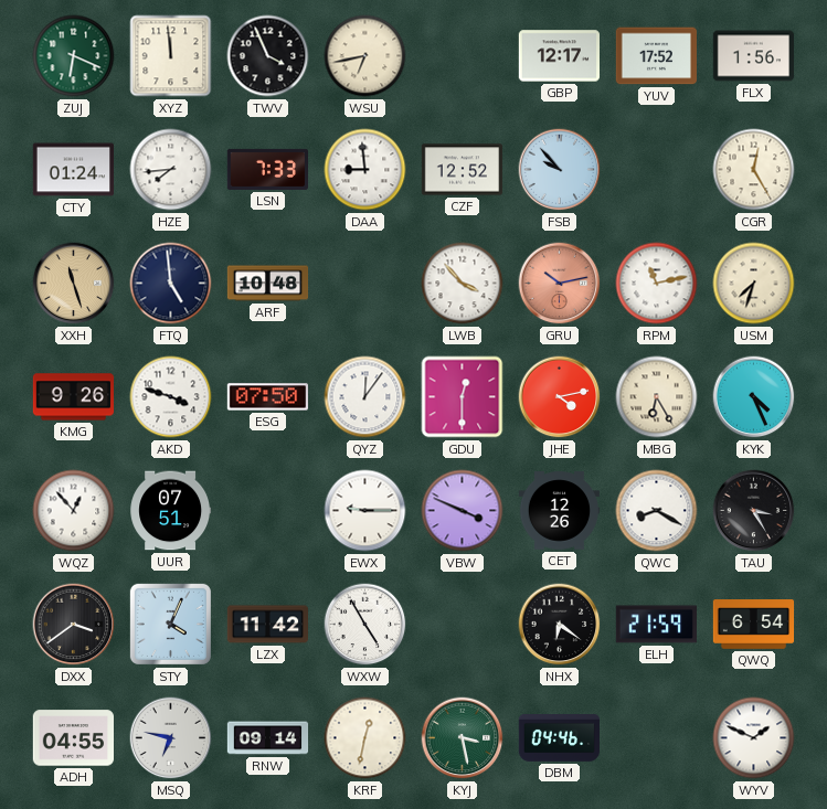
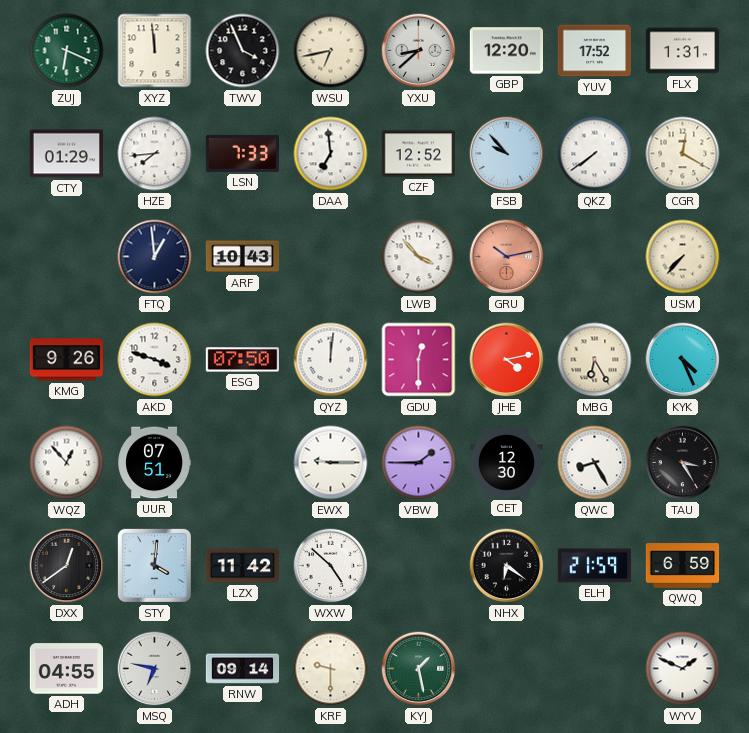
YXU: none -> 8:38
GBP: 12:17 -> 12:20
FLX: 1:56 -> 1:31
CTY: 01:24 -> 01:29
DAA: 8:59 -> 6:59
QKZ: none -> 7:39
CGR: 12:25 -> 12:20
XXH: 11:27 -> none
FTQ: 4:59 -> 12:59
ARF: 10:48 -> 10:43
RPM: 11:13 -> none
USM: 7:33 -> 7:37
QYZ: 12:06 -> 12:01
VBW: 3:49 -> 1:45
CET: 12:26 -> 12:30
QWC: 8:20 -> 8:25
DXX: 3:39 -> 12:39
STY: 4:04 -> 4:01
WXW: 4:55 -> 4:52
QWQ: 6:54 -> 6:59
KRF: 12:32 -> 9:30
KYJ: 3:28 -> 1:28
DBM: 04:46 -> none
